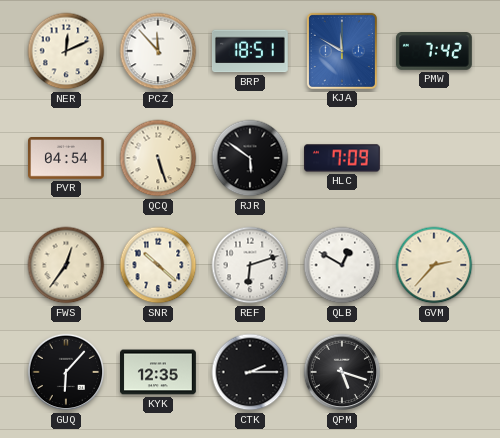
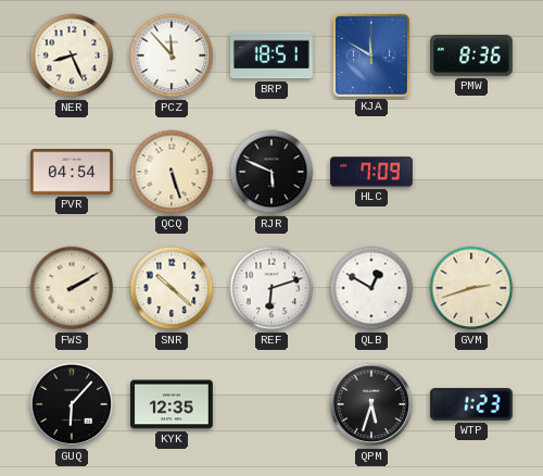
NER: 12:11 -> 8:26
PMW: 7:42 -> 8:36
RJR: 5:51 -> 5:49
FWS: 12:36 -> 2:10
GVM: 2:37 -> 2:42
CTK: 2:15 -> none
QPM: 5:18 -> 5:33
WTP: none -> 1:23
